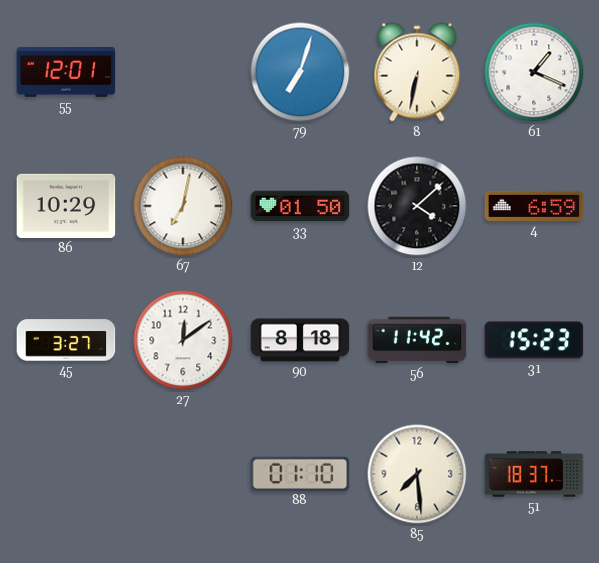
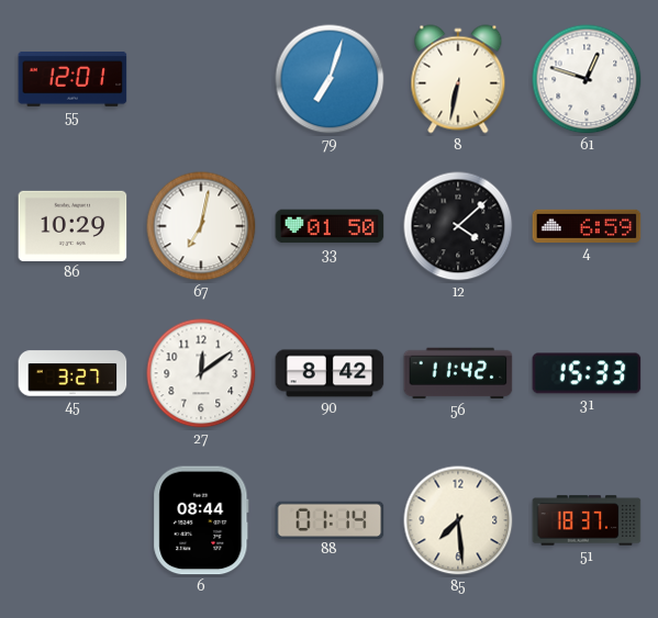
61: 1:19 -> 12:48
90: 8:18 -> 8:42
31: 15:23 -> 15:33
6: none -> 08:44
88: 01:10 -> 01:14
